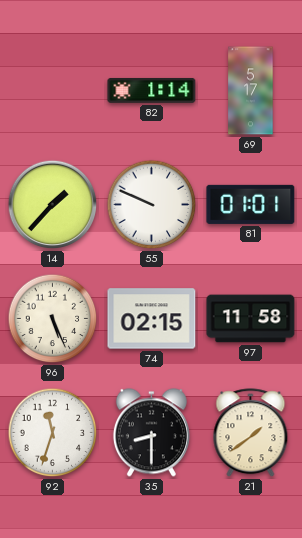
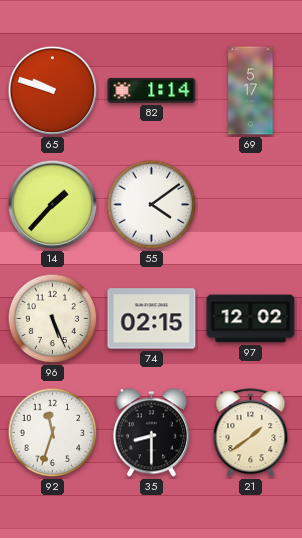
65: none -> 9:48
55: 9:49 -> 4:09
81: 01:01 -> none
97: 11:58 -> 12:02
